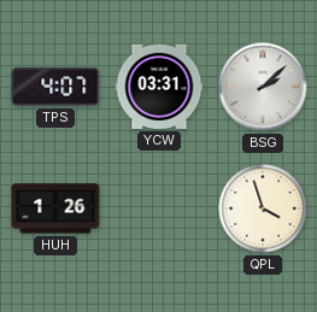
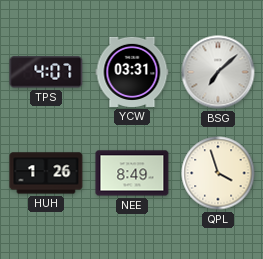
BSG: 2:08 -> 7:08
NEE: none -> 8:49
